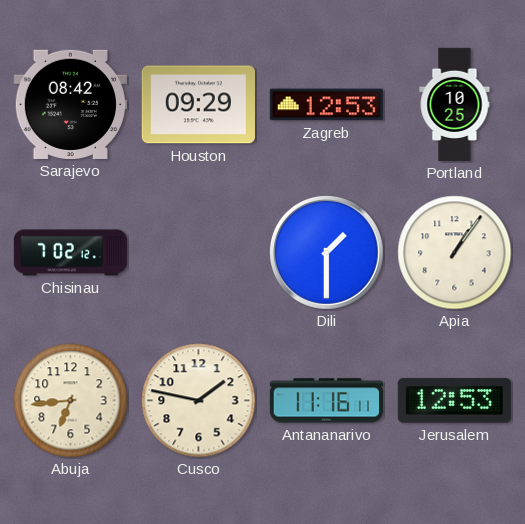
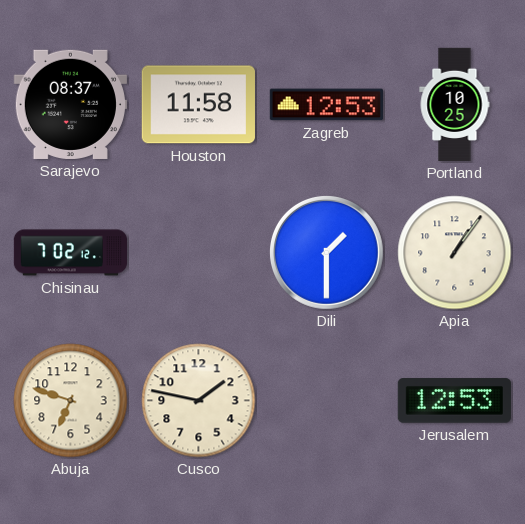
Sarajevo: 08:42 -> 08:37
Houston: 09:29 -> 11:58
Abuja: 6:44 -> 6:48
Antananarivo: 11:16 -> none
